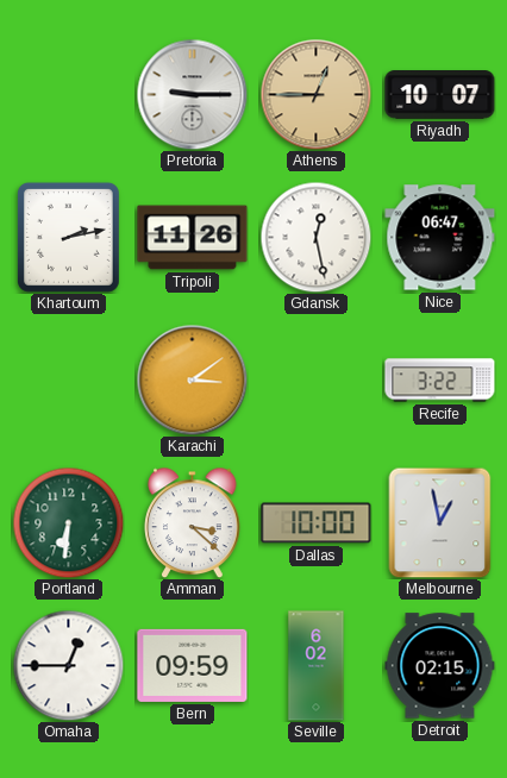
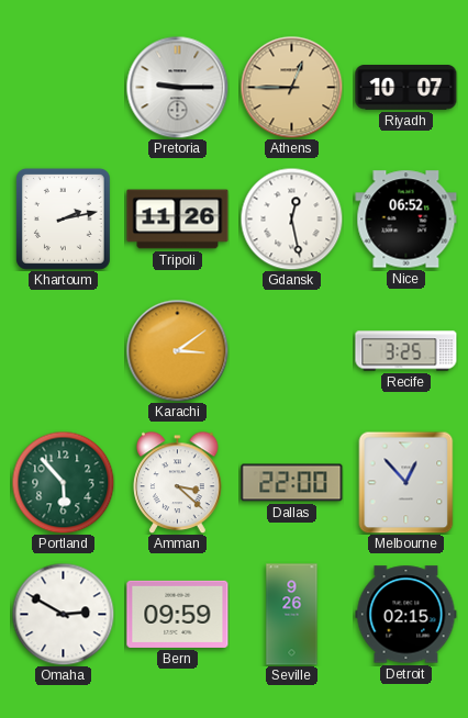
Nice: 06:47 -> 06:52
Recife: 3:22 -> 3:25
Portland: 6:31 -> 5:53
Dallas: 10:00 -> 22:00
Melbourne: 12:58 -> 12:53
Omaha: 12:45 -> 2:50
Seville: 6:02 -> 9:26
